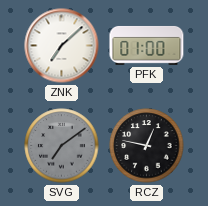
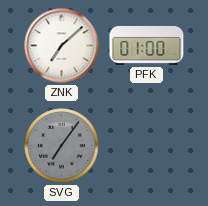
SVG: 7:09 -> 7:06
RCZ: 12:47 -> none
